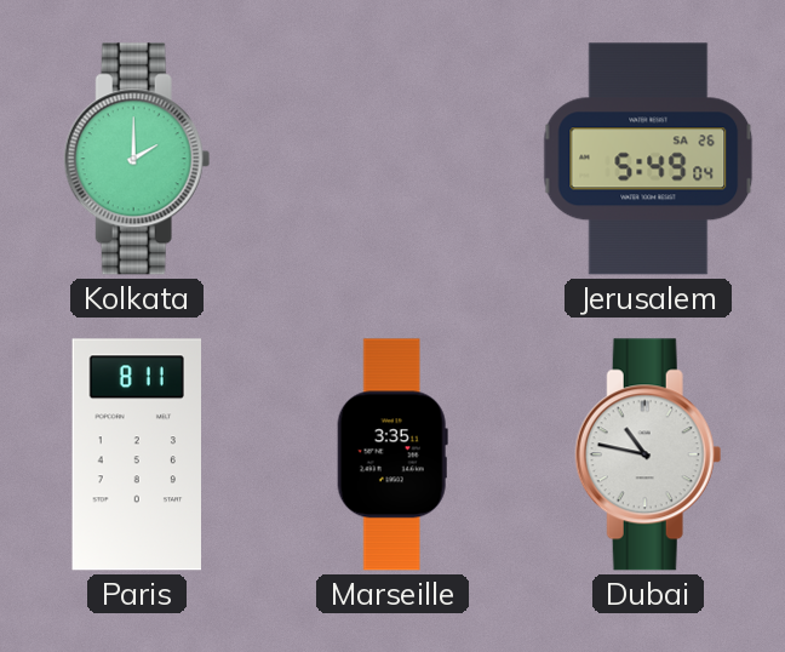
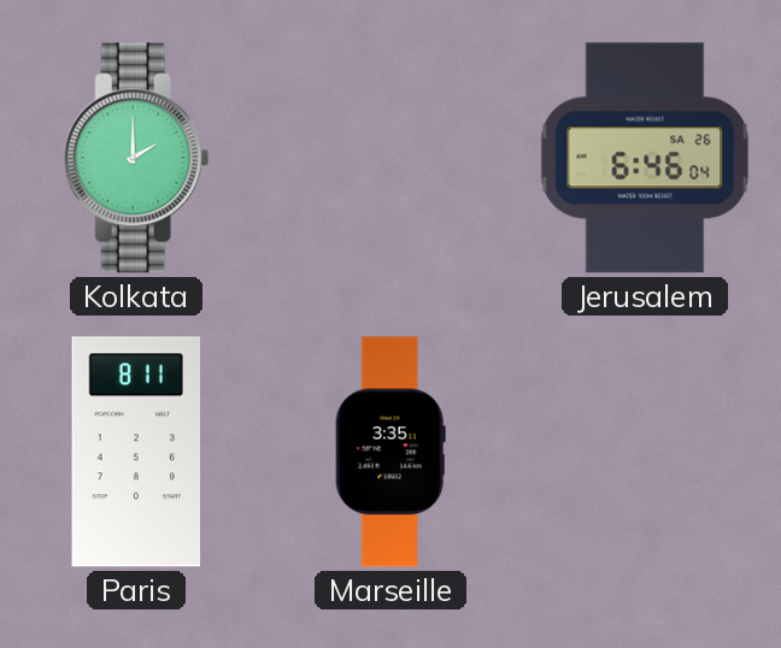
Jerusalem: 5:49 -> 6:46
Dubai: 10:47 -> none
